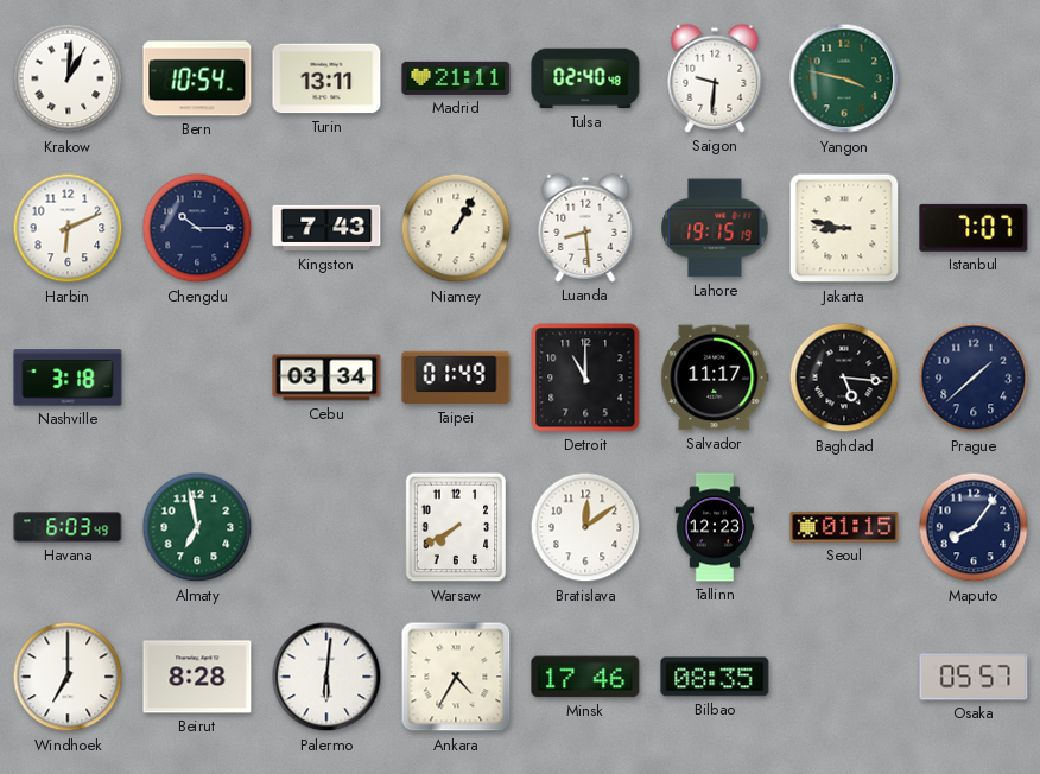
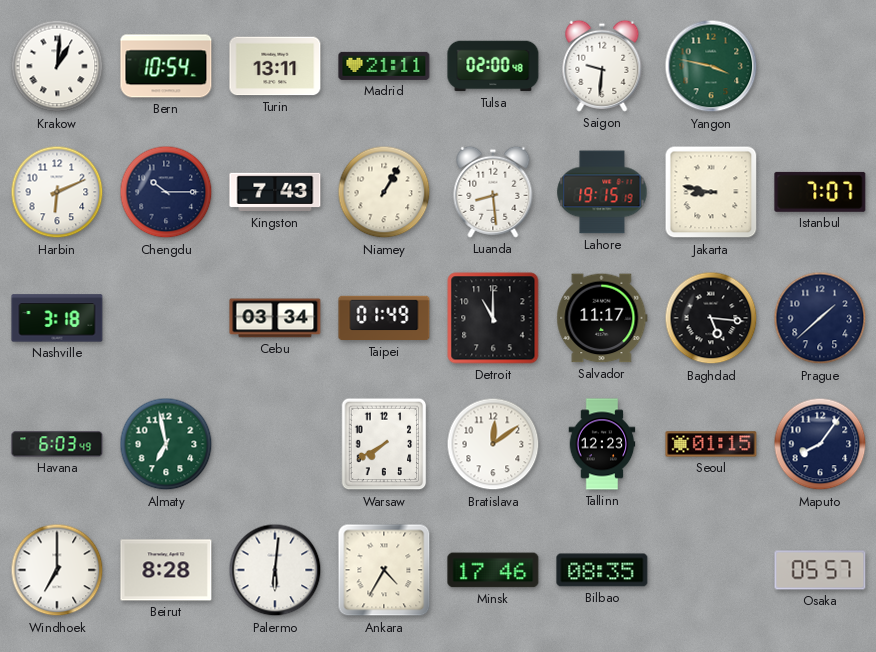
Tulsa: 02:40 -> 02:00
